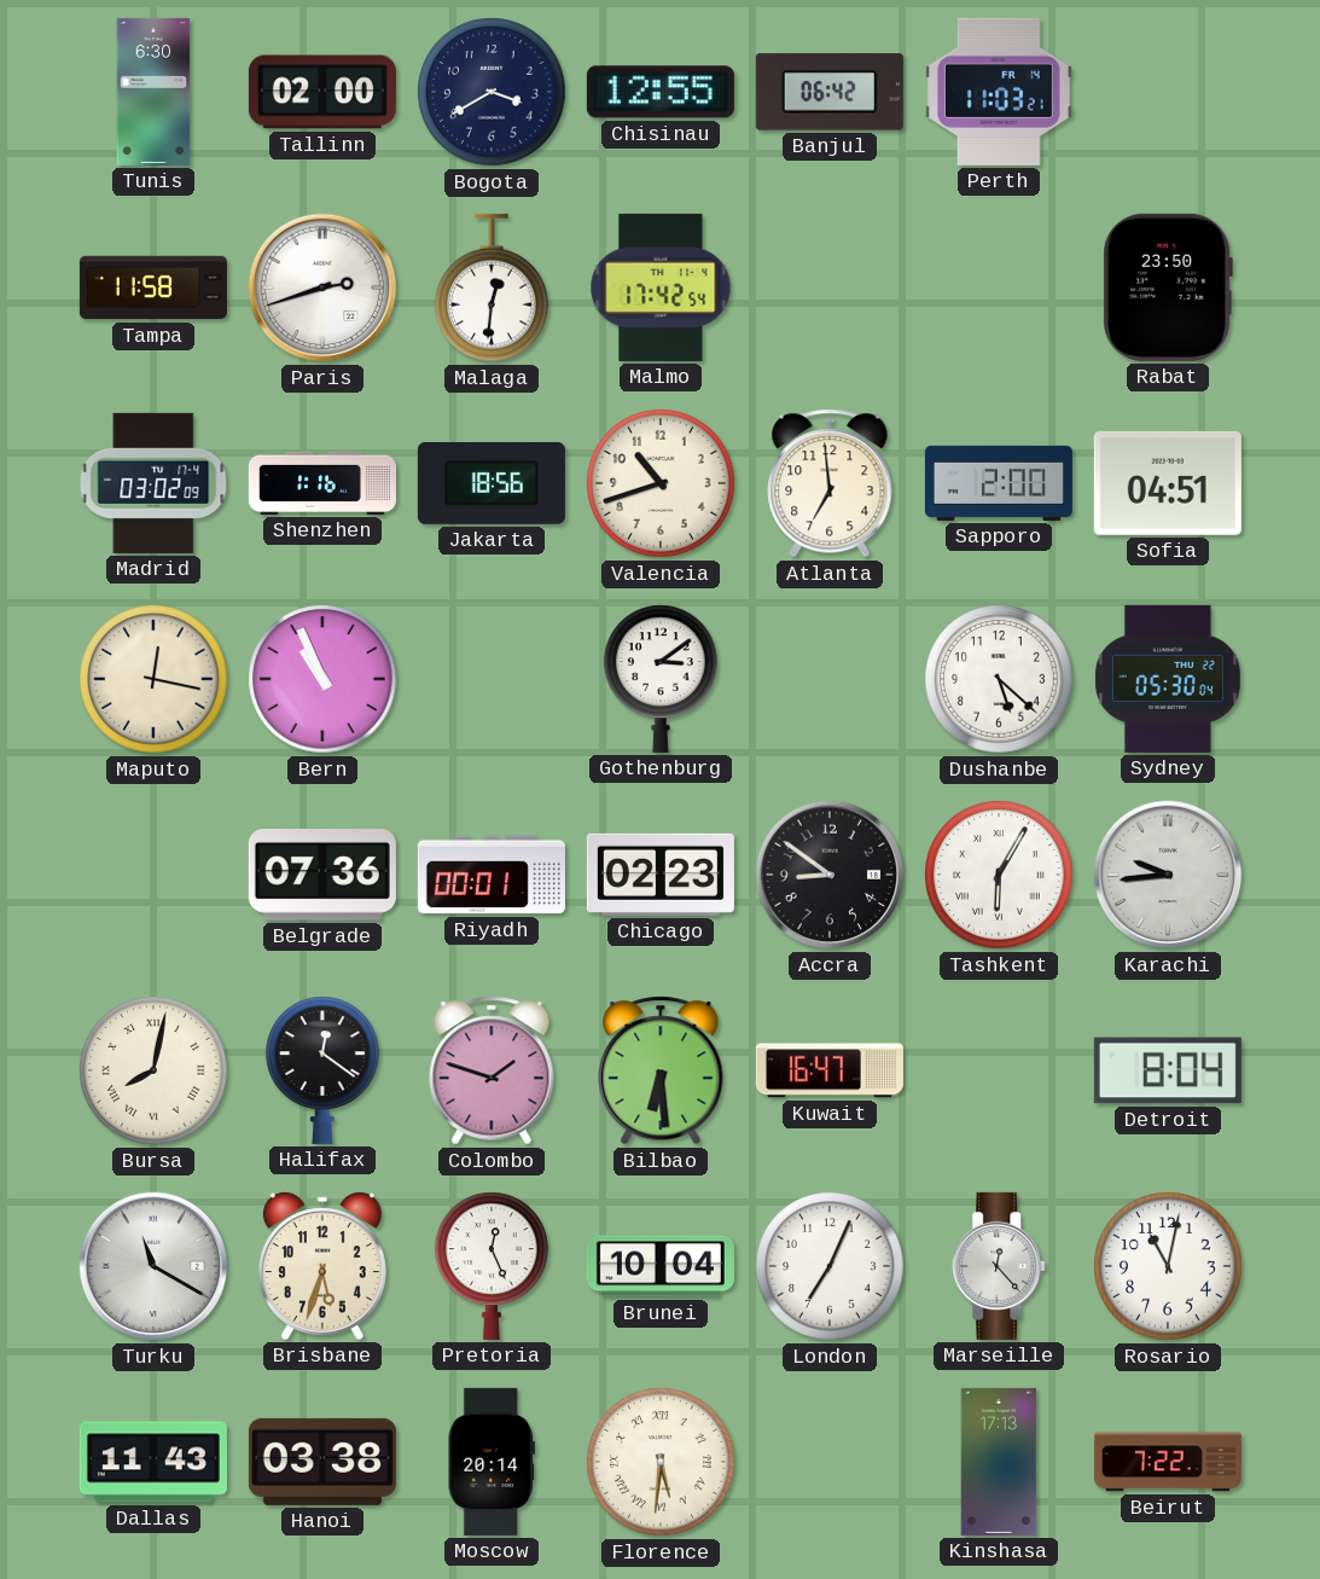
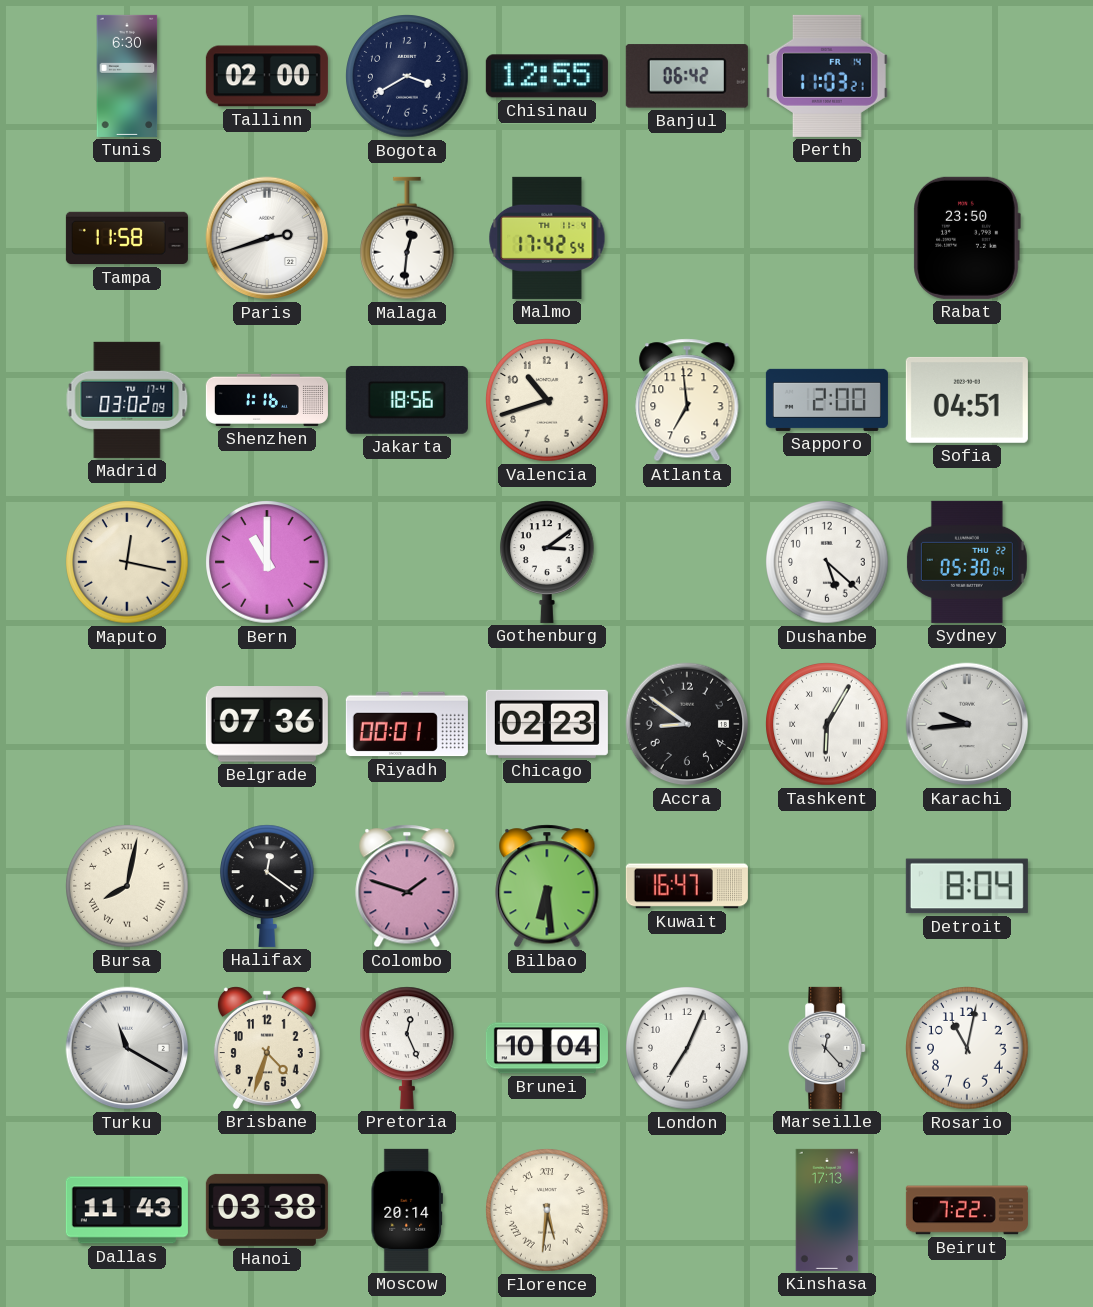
Bern: 10:56 -> 11:00
Brisbane: 5:33 -> 4:33
